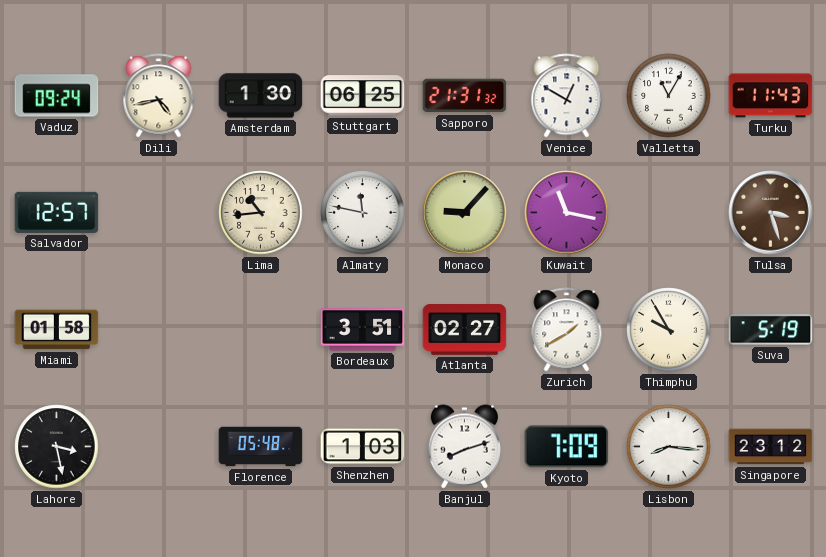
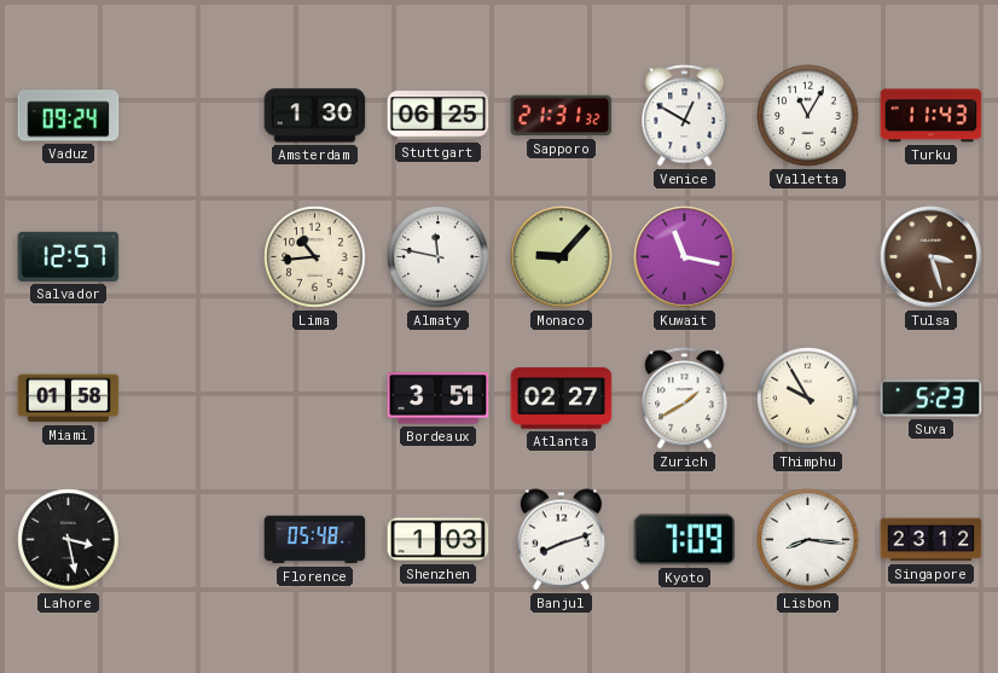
Dili: 4:43 -> none
Suva: 5:19 -> 5:23
